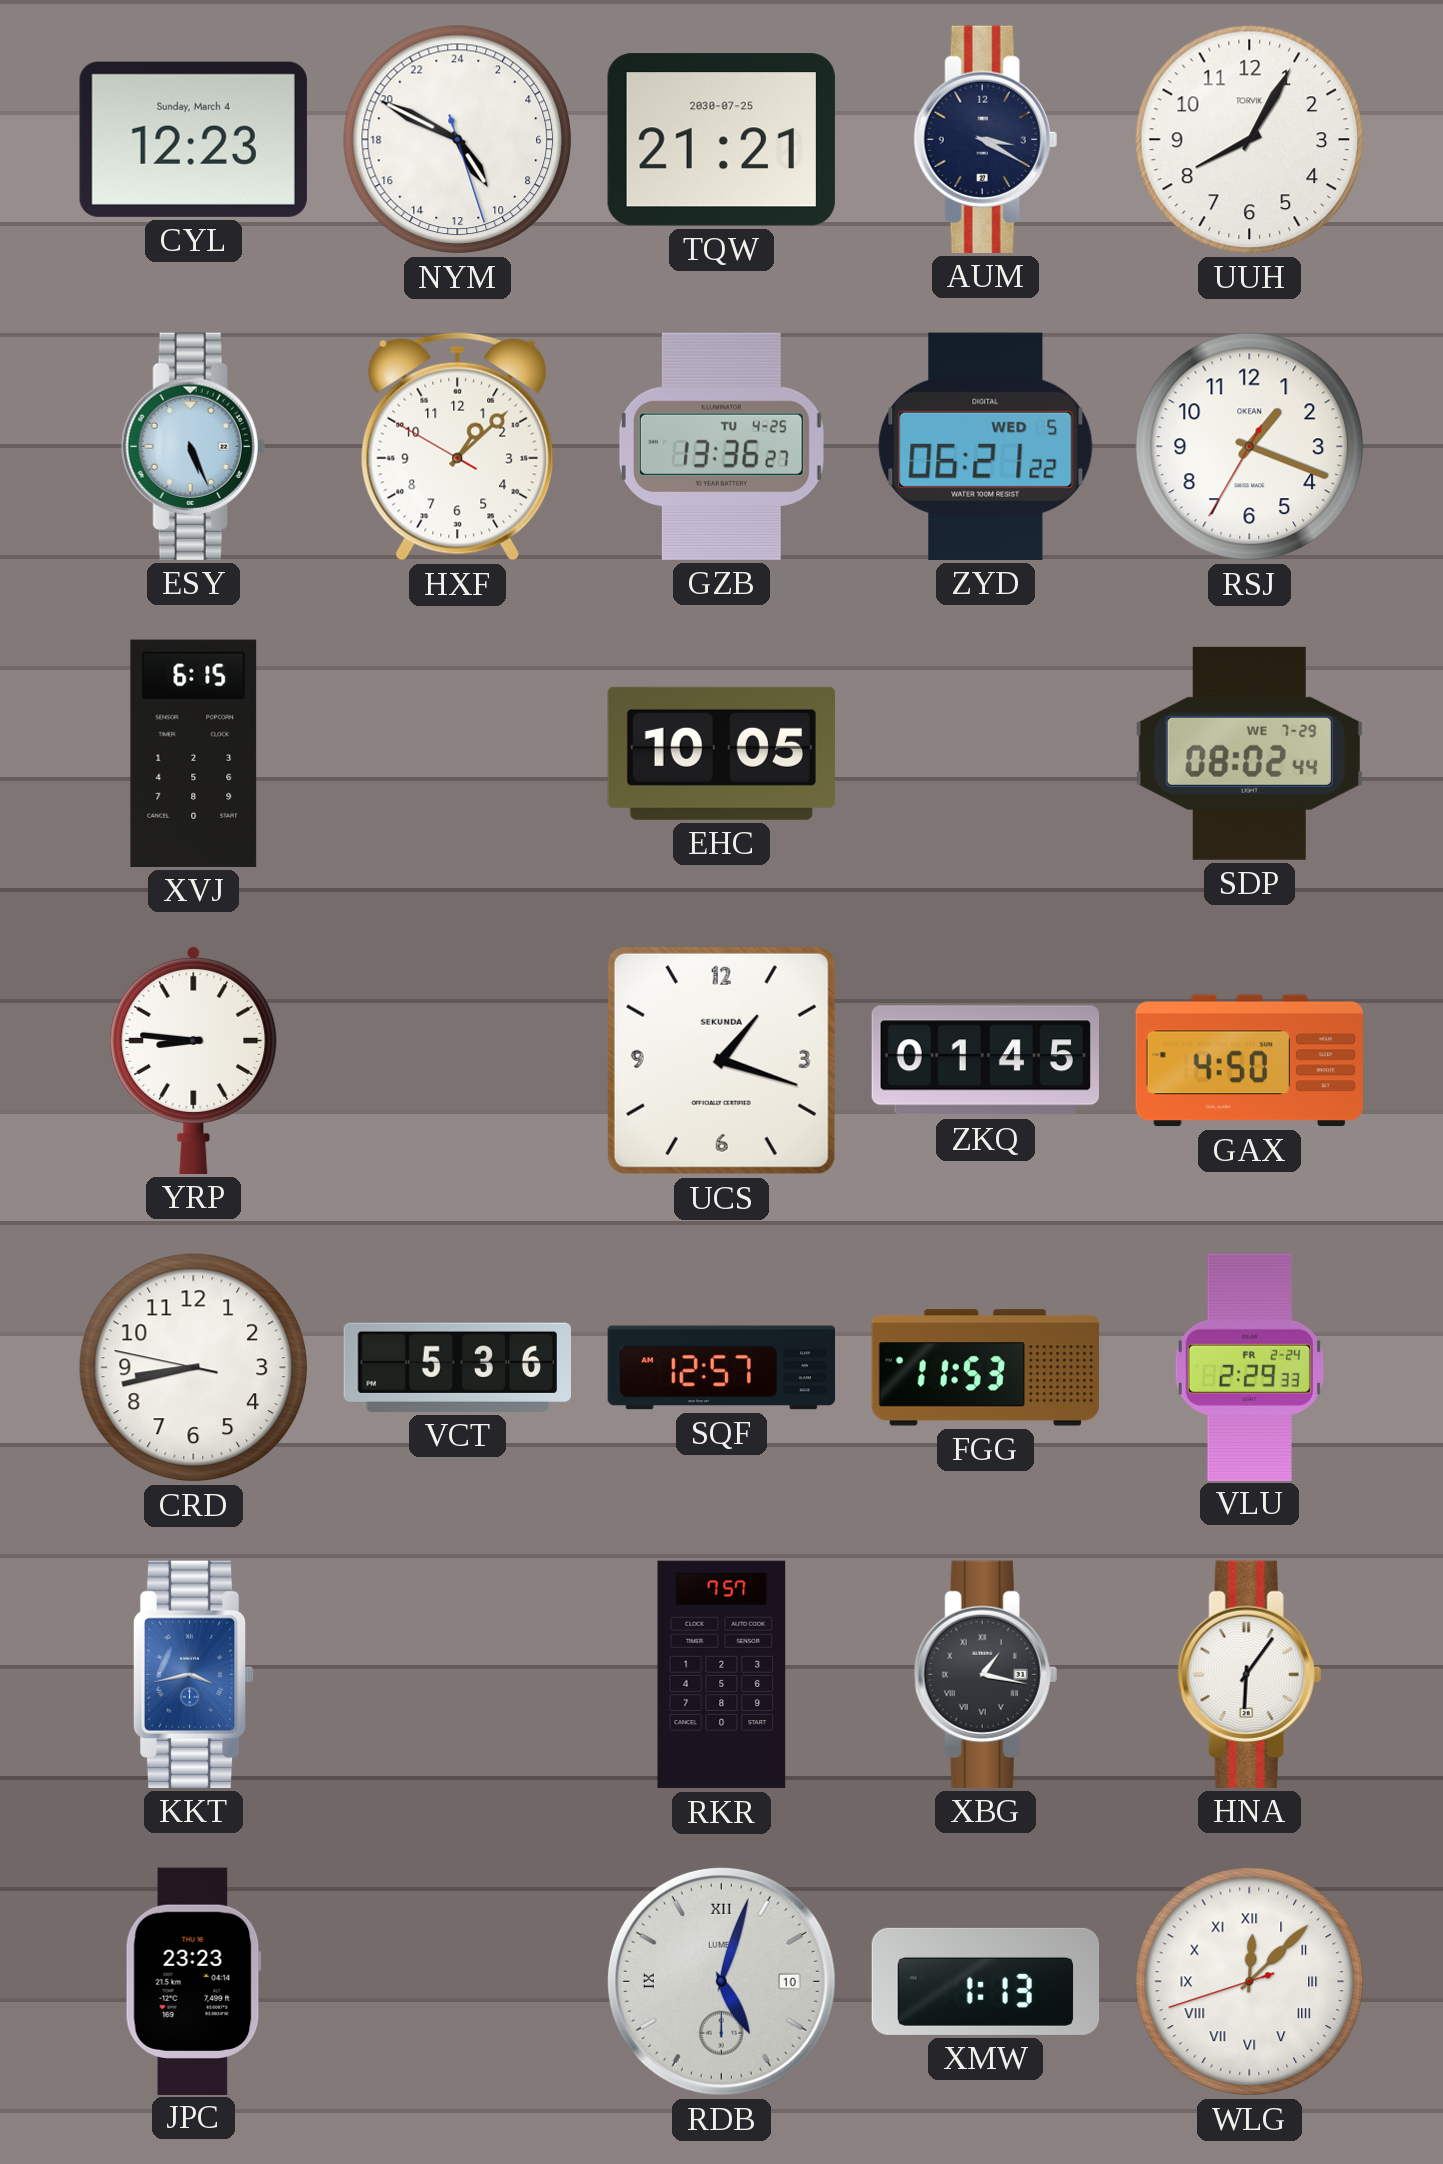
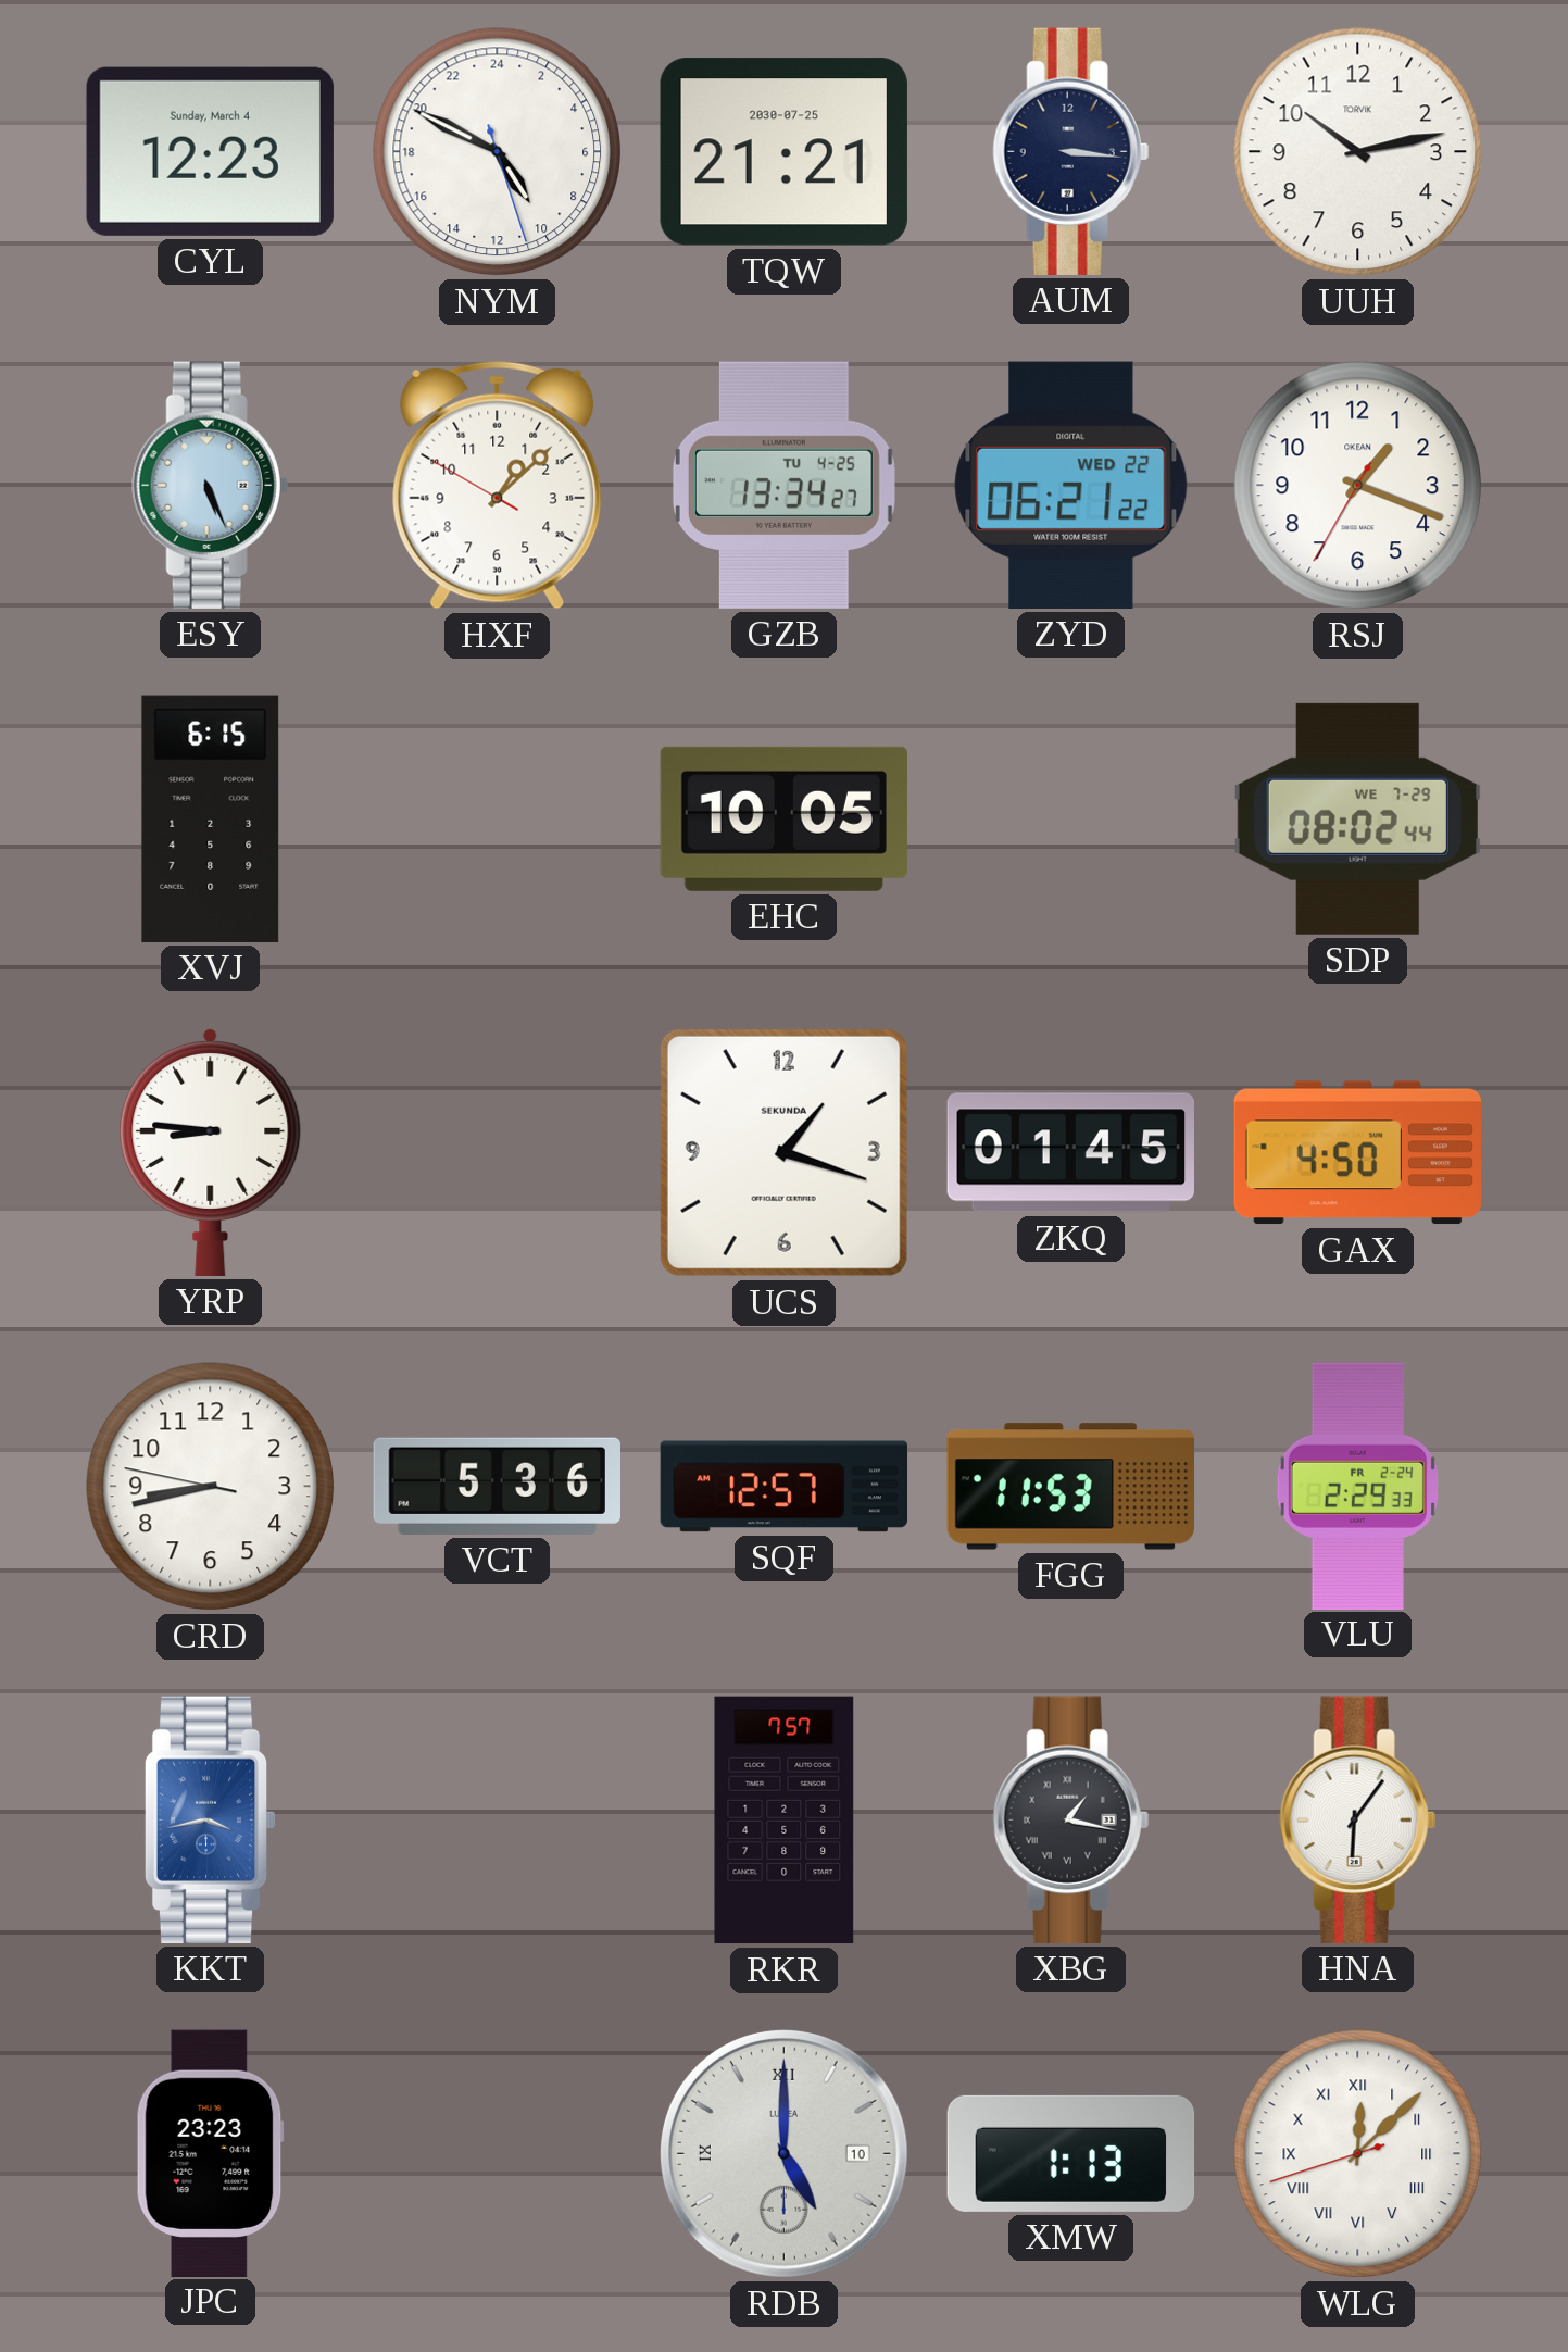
AUM: 3:20 -> 3:16
UUH: 8:05 -> 10:13
GZB: 13:36 -> 13:34
ZYD date: WED 5 -> WED 22
RDB: 5:03 -> 5:00
